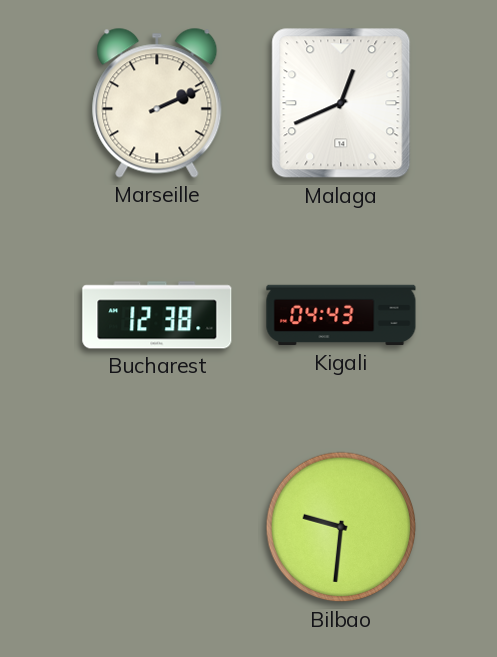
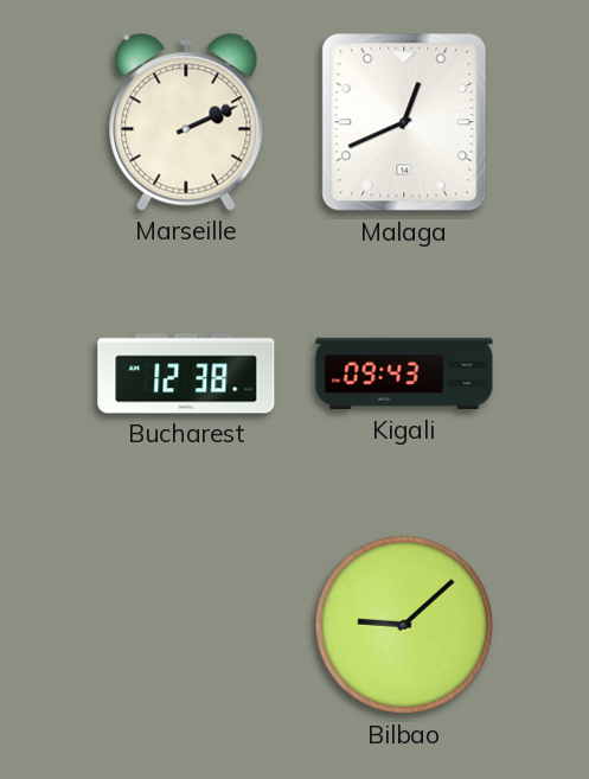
Kigali: 04:43 -> 09:43
Bilbao: 9:31 -> 9:08
